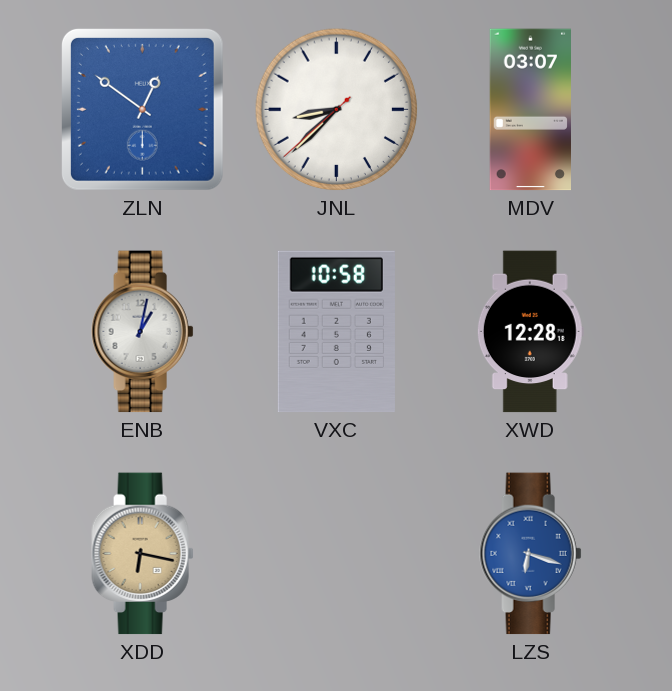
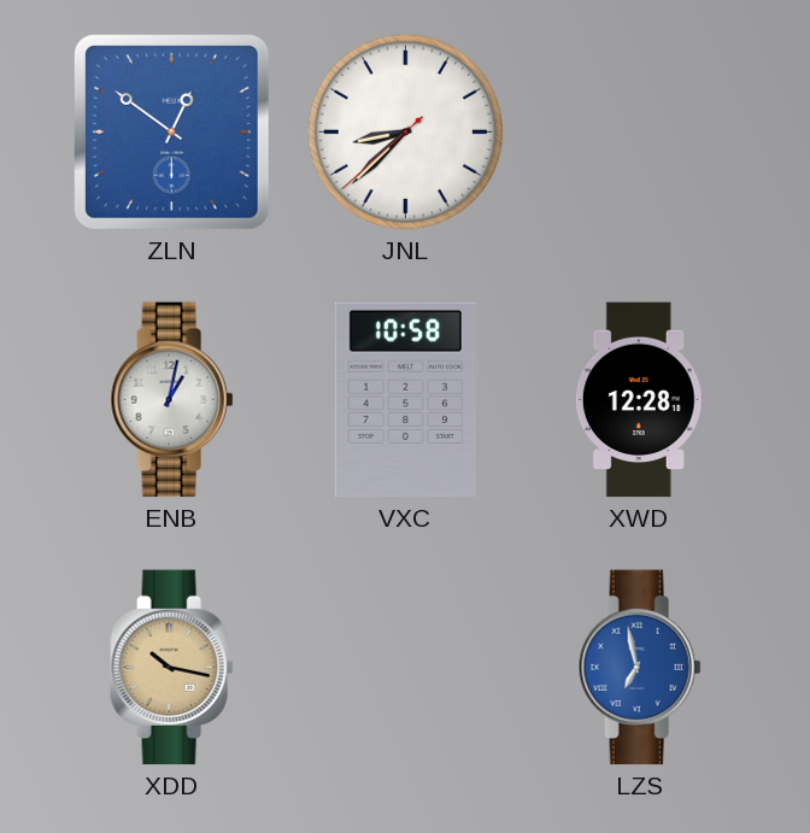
MDV: 03:07 -> none
XDD: 6:17 -> 10:17
LZS: 6:18 -> 6:58
